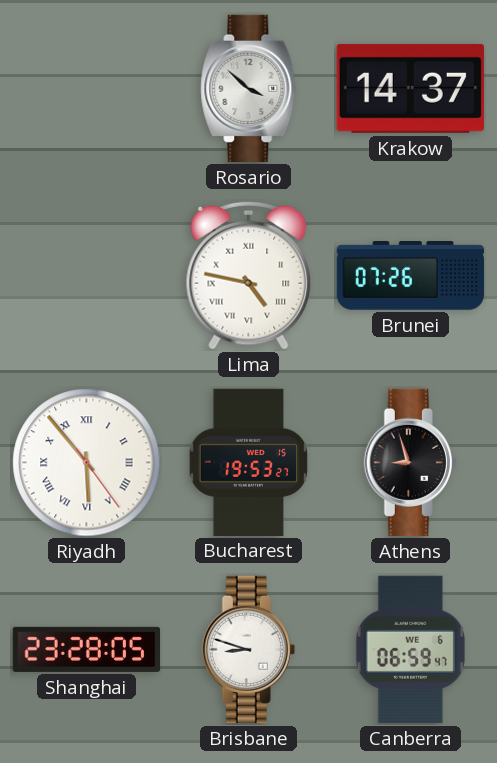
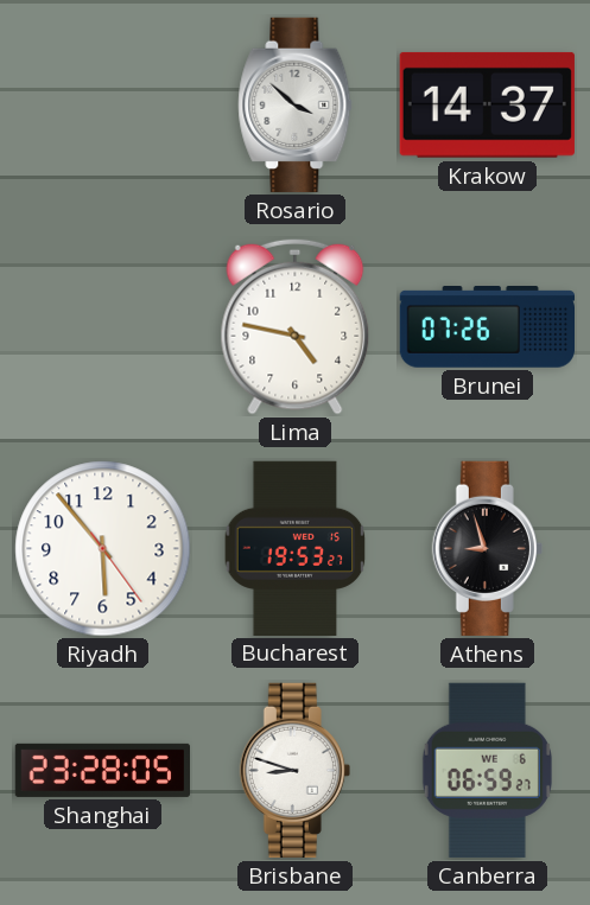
Lima numerals: Roman -> Arabic
Riyadh numerals: Roman -> Arabic
Canberra: 06:59:47 -> 06:59:27
